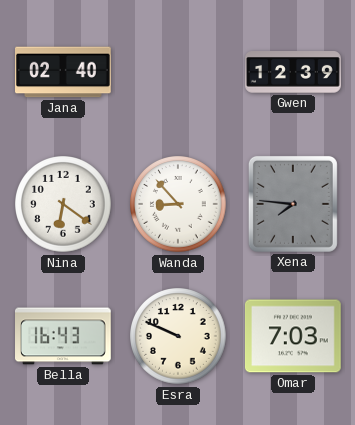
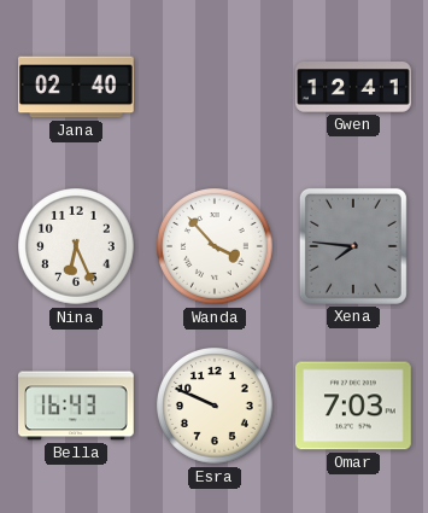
Gwen: 12:39 -> 12:41
Nina: 6:21 -> 6:26
Wanda: 8:53 -> 3:53
